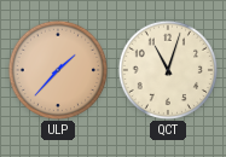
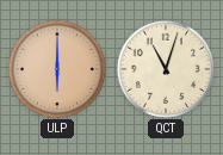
ULP: 1:37 -> 6:00
